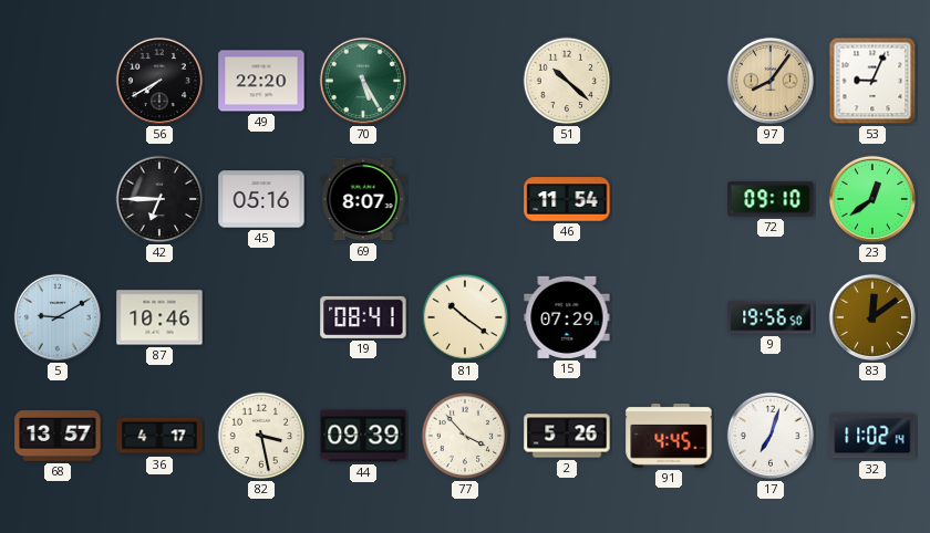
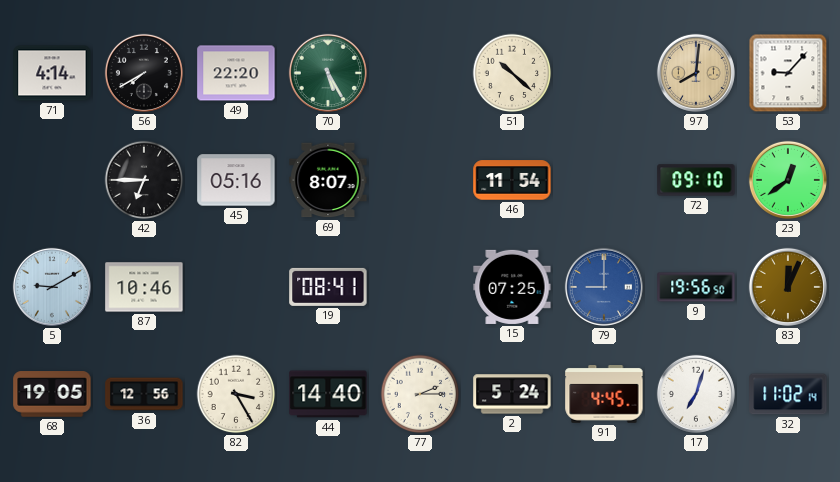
71: none -> 4:14
97: 8:06 -> 8:01
53: 9:04 -> 9:07
81: 10:21 -> none
15: 07:29 -> 07:25
79: none -> 9:00
83: 12:09 -> 12:04
68: 13:57 -> 19:05
36: 4:17 -> 12:56
82: 3:28 -> 3:25
44: 09:39 -> 14:40
77: 3:53 -> 2:15
2: 5:26 -> 5:24
